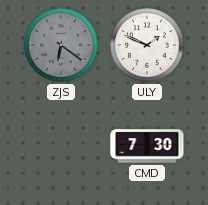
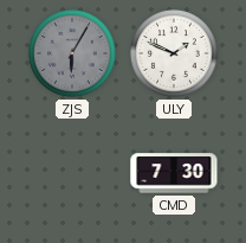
ZJS: 6:21 -> 6:05
